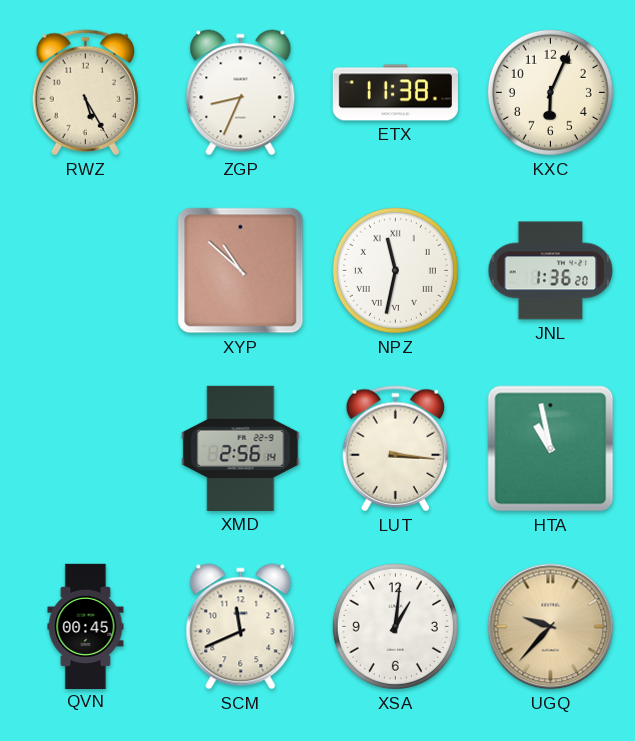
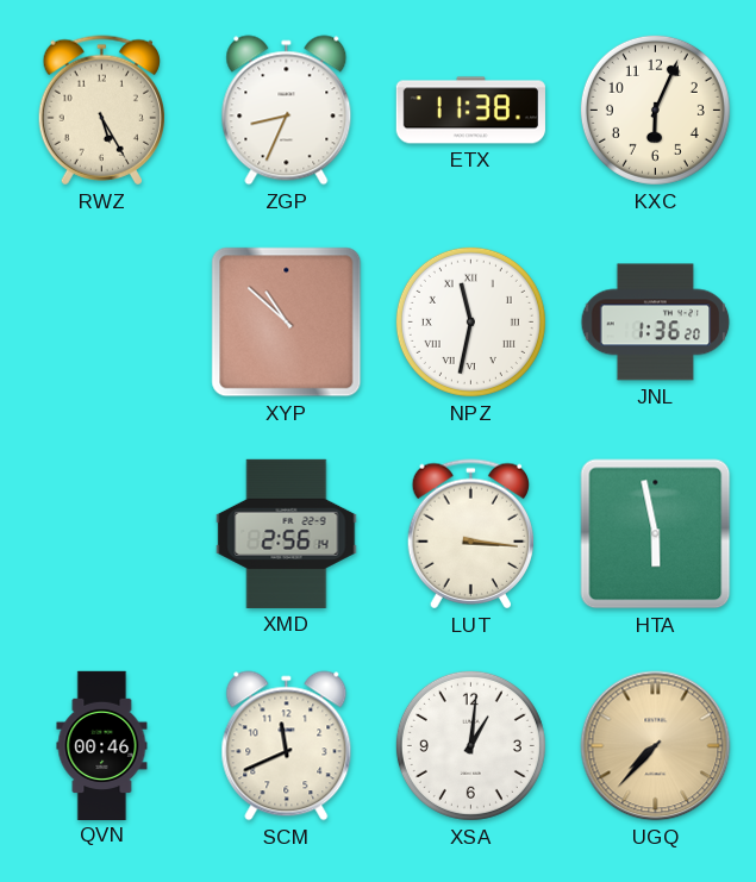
HTA: 10:58 -> 5:58
QVN: 00:45 -> 00:46
UGQ: 9:37 -> 7:37
